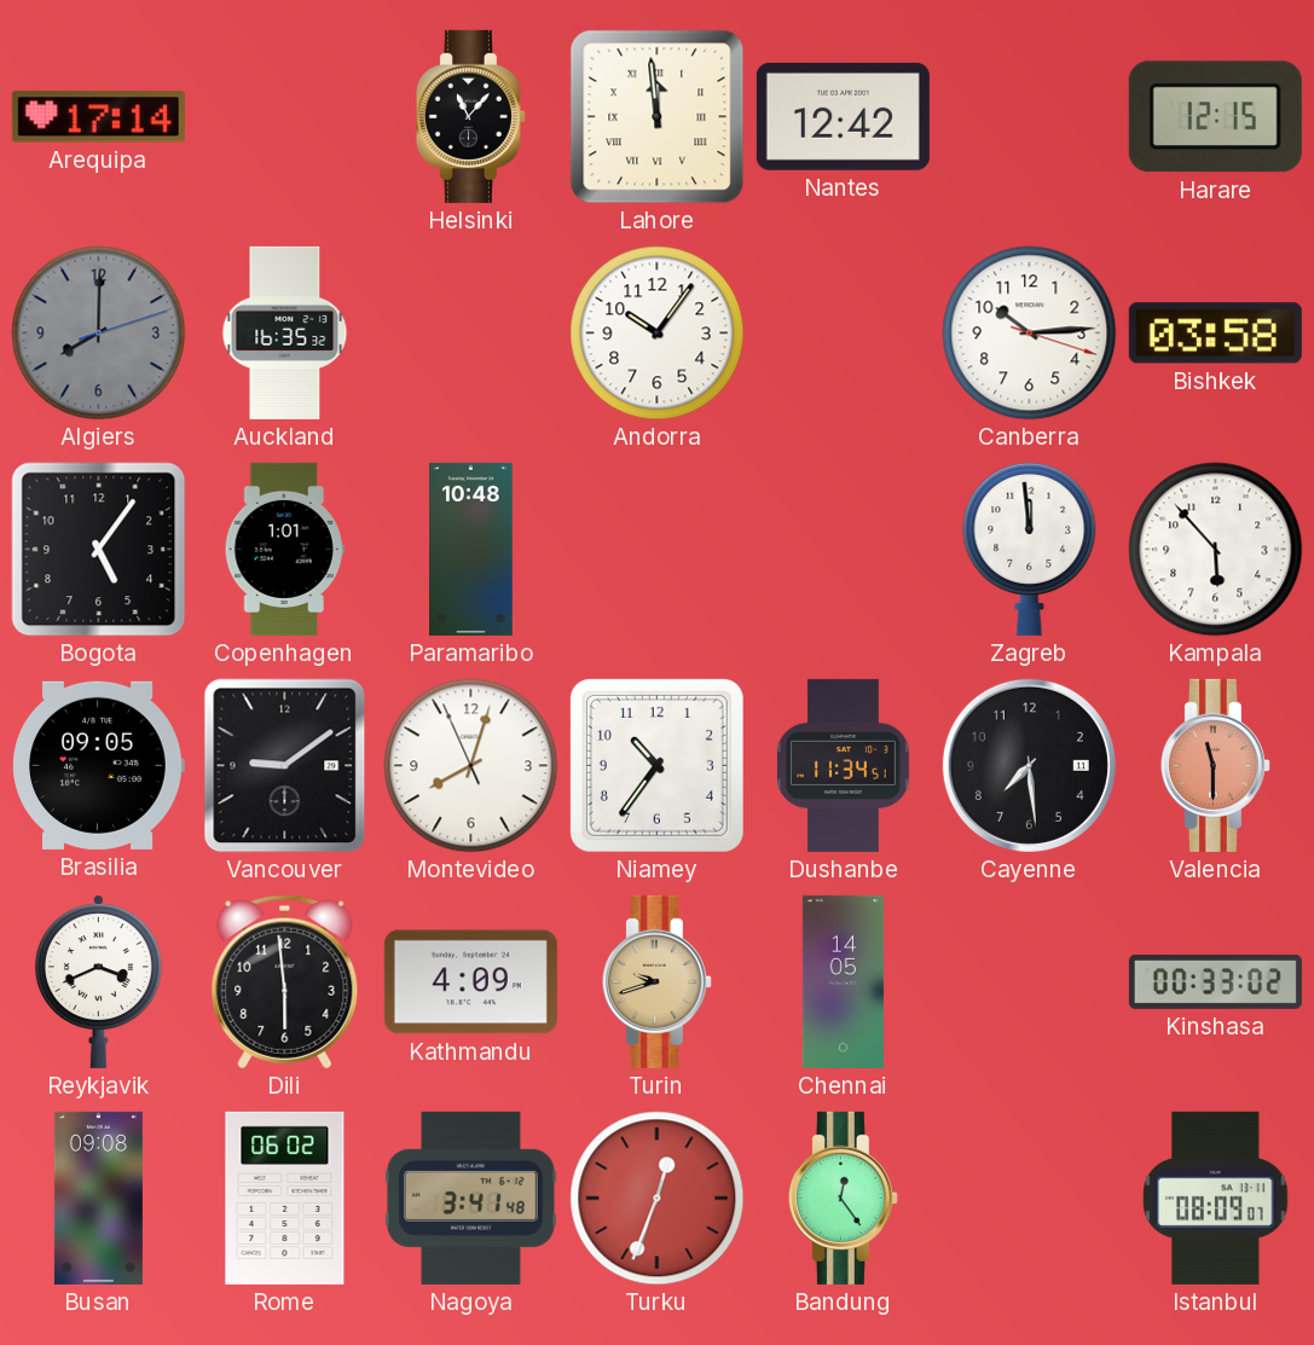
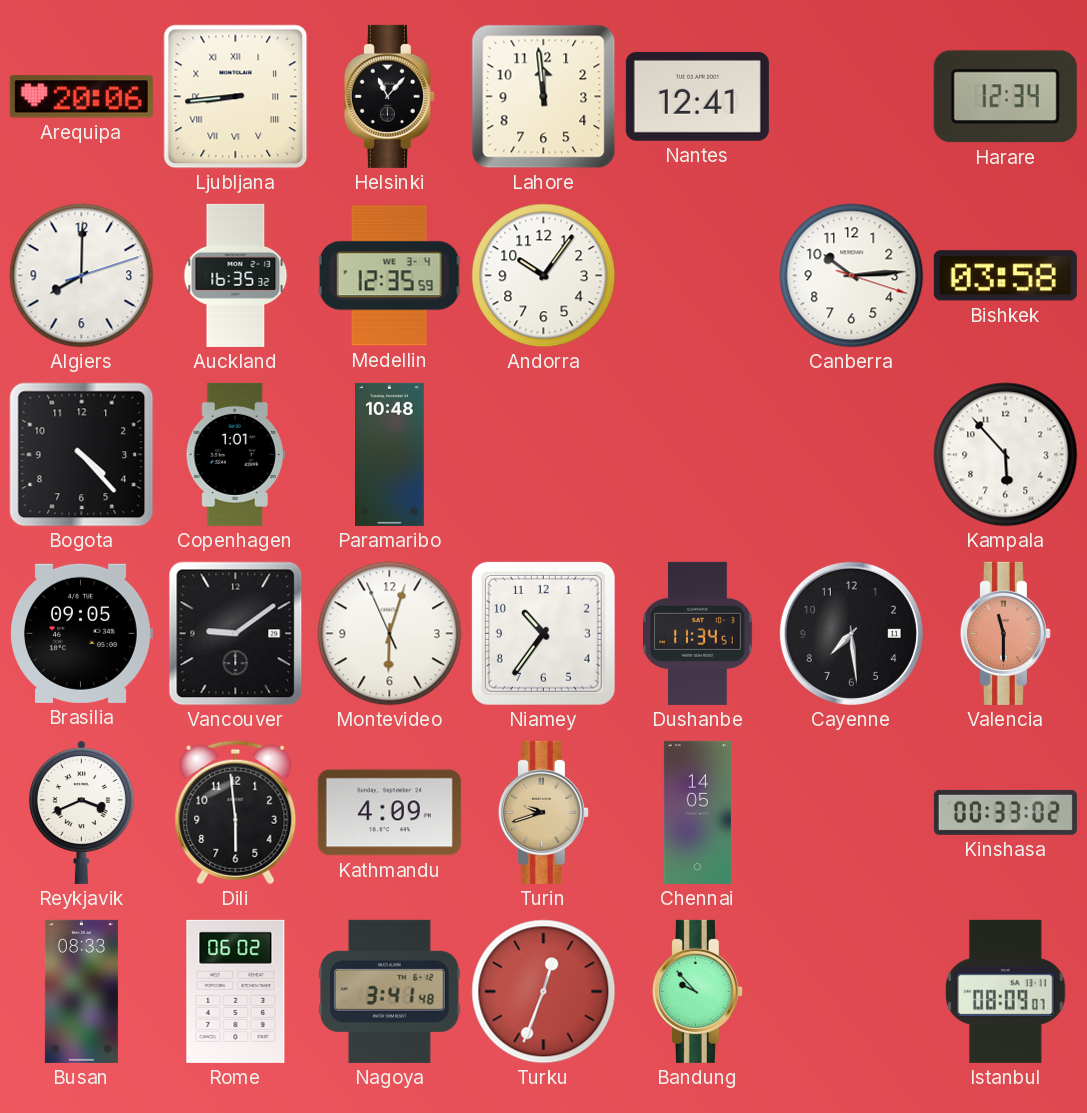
Arequipa: 17:14 -> 20:06
Ljubljana: none -> 8:44
Lahore numerals: Roman -> Arabic
Nantes: 12:42 -> 12:41
Harare: 12:15 -> 12:34
Algiers dial: grey -> white
Medellin: none -> 12:35
Bogota: 5:06 -> 4:23
Zagreb: 11:59 -> none
Montevideo: 8:02 -> 6:02
Busan: 09:08 -> 08:33
Bandung: 12:24 -> 9:53
